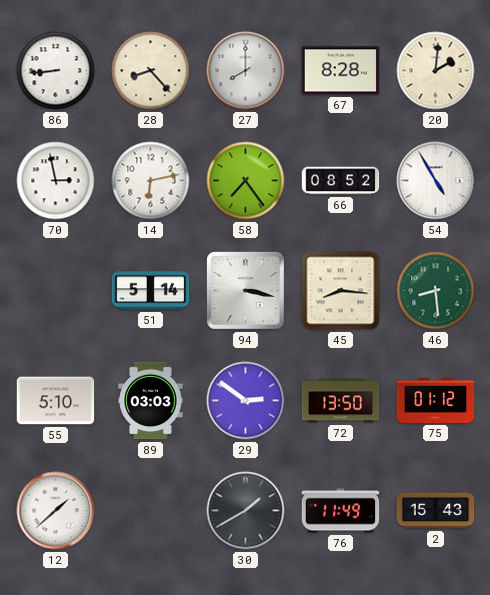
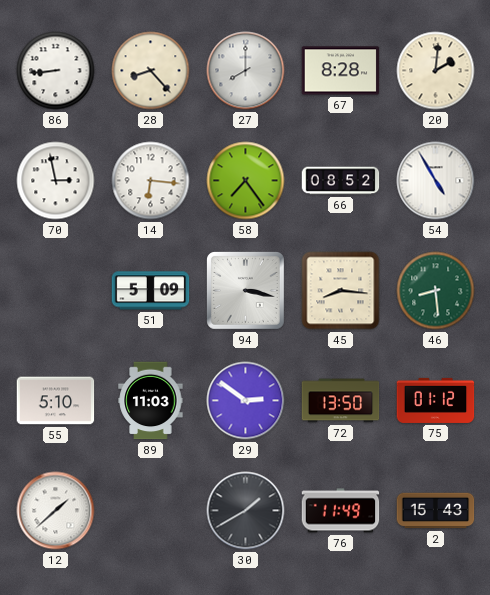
14: 6:13 -> 6:16
51: 5:14 -> 5:09
89: 03:03 -> 11:03
